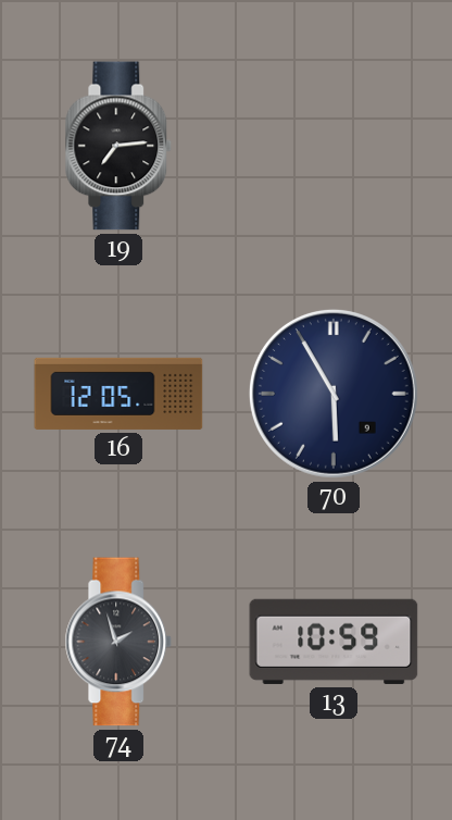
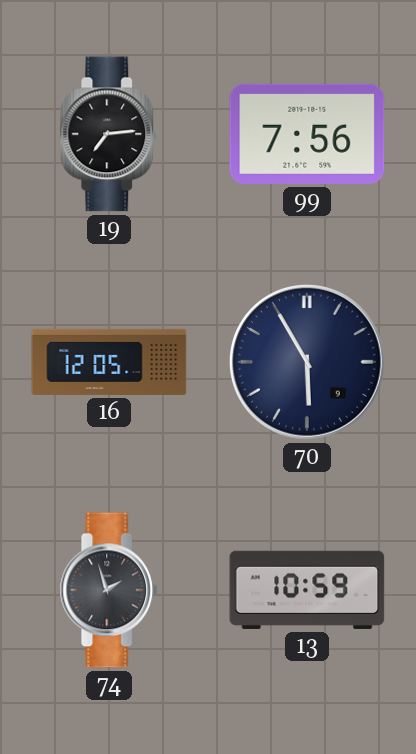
99: none -> 7:56
